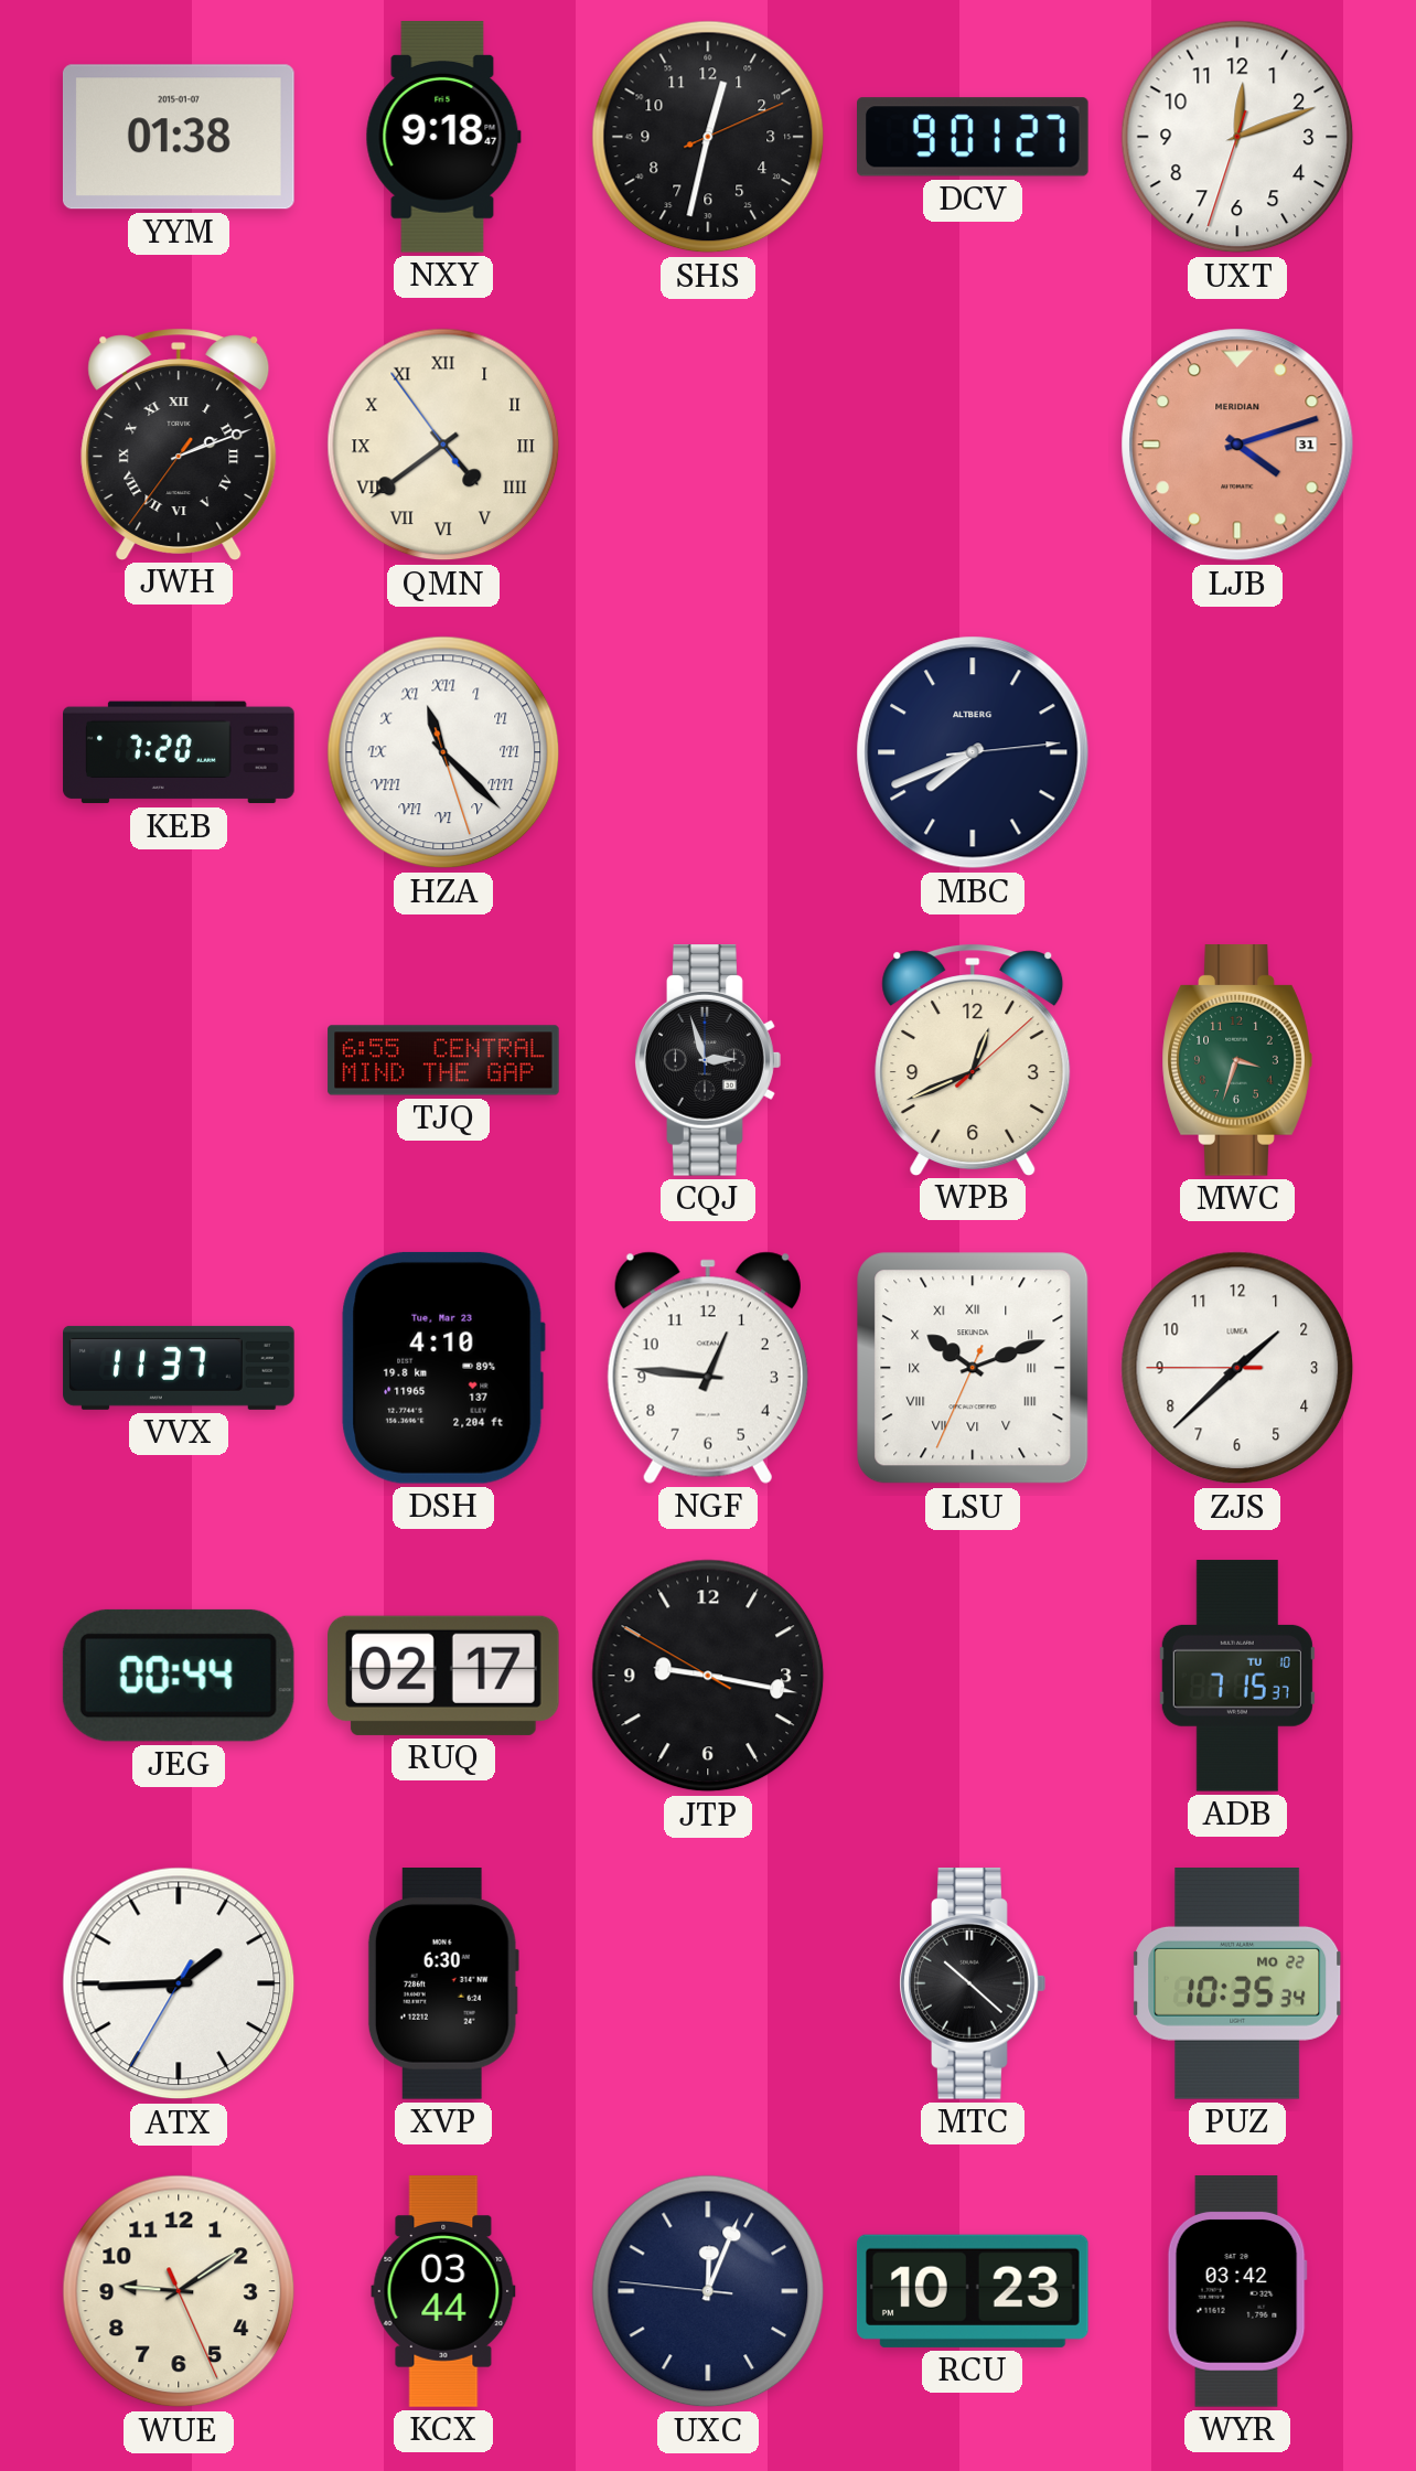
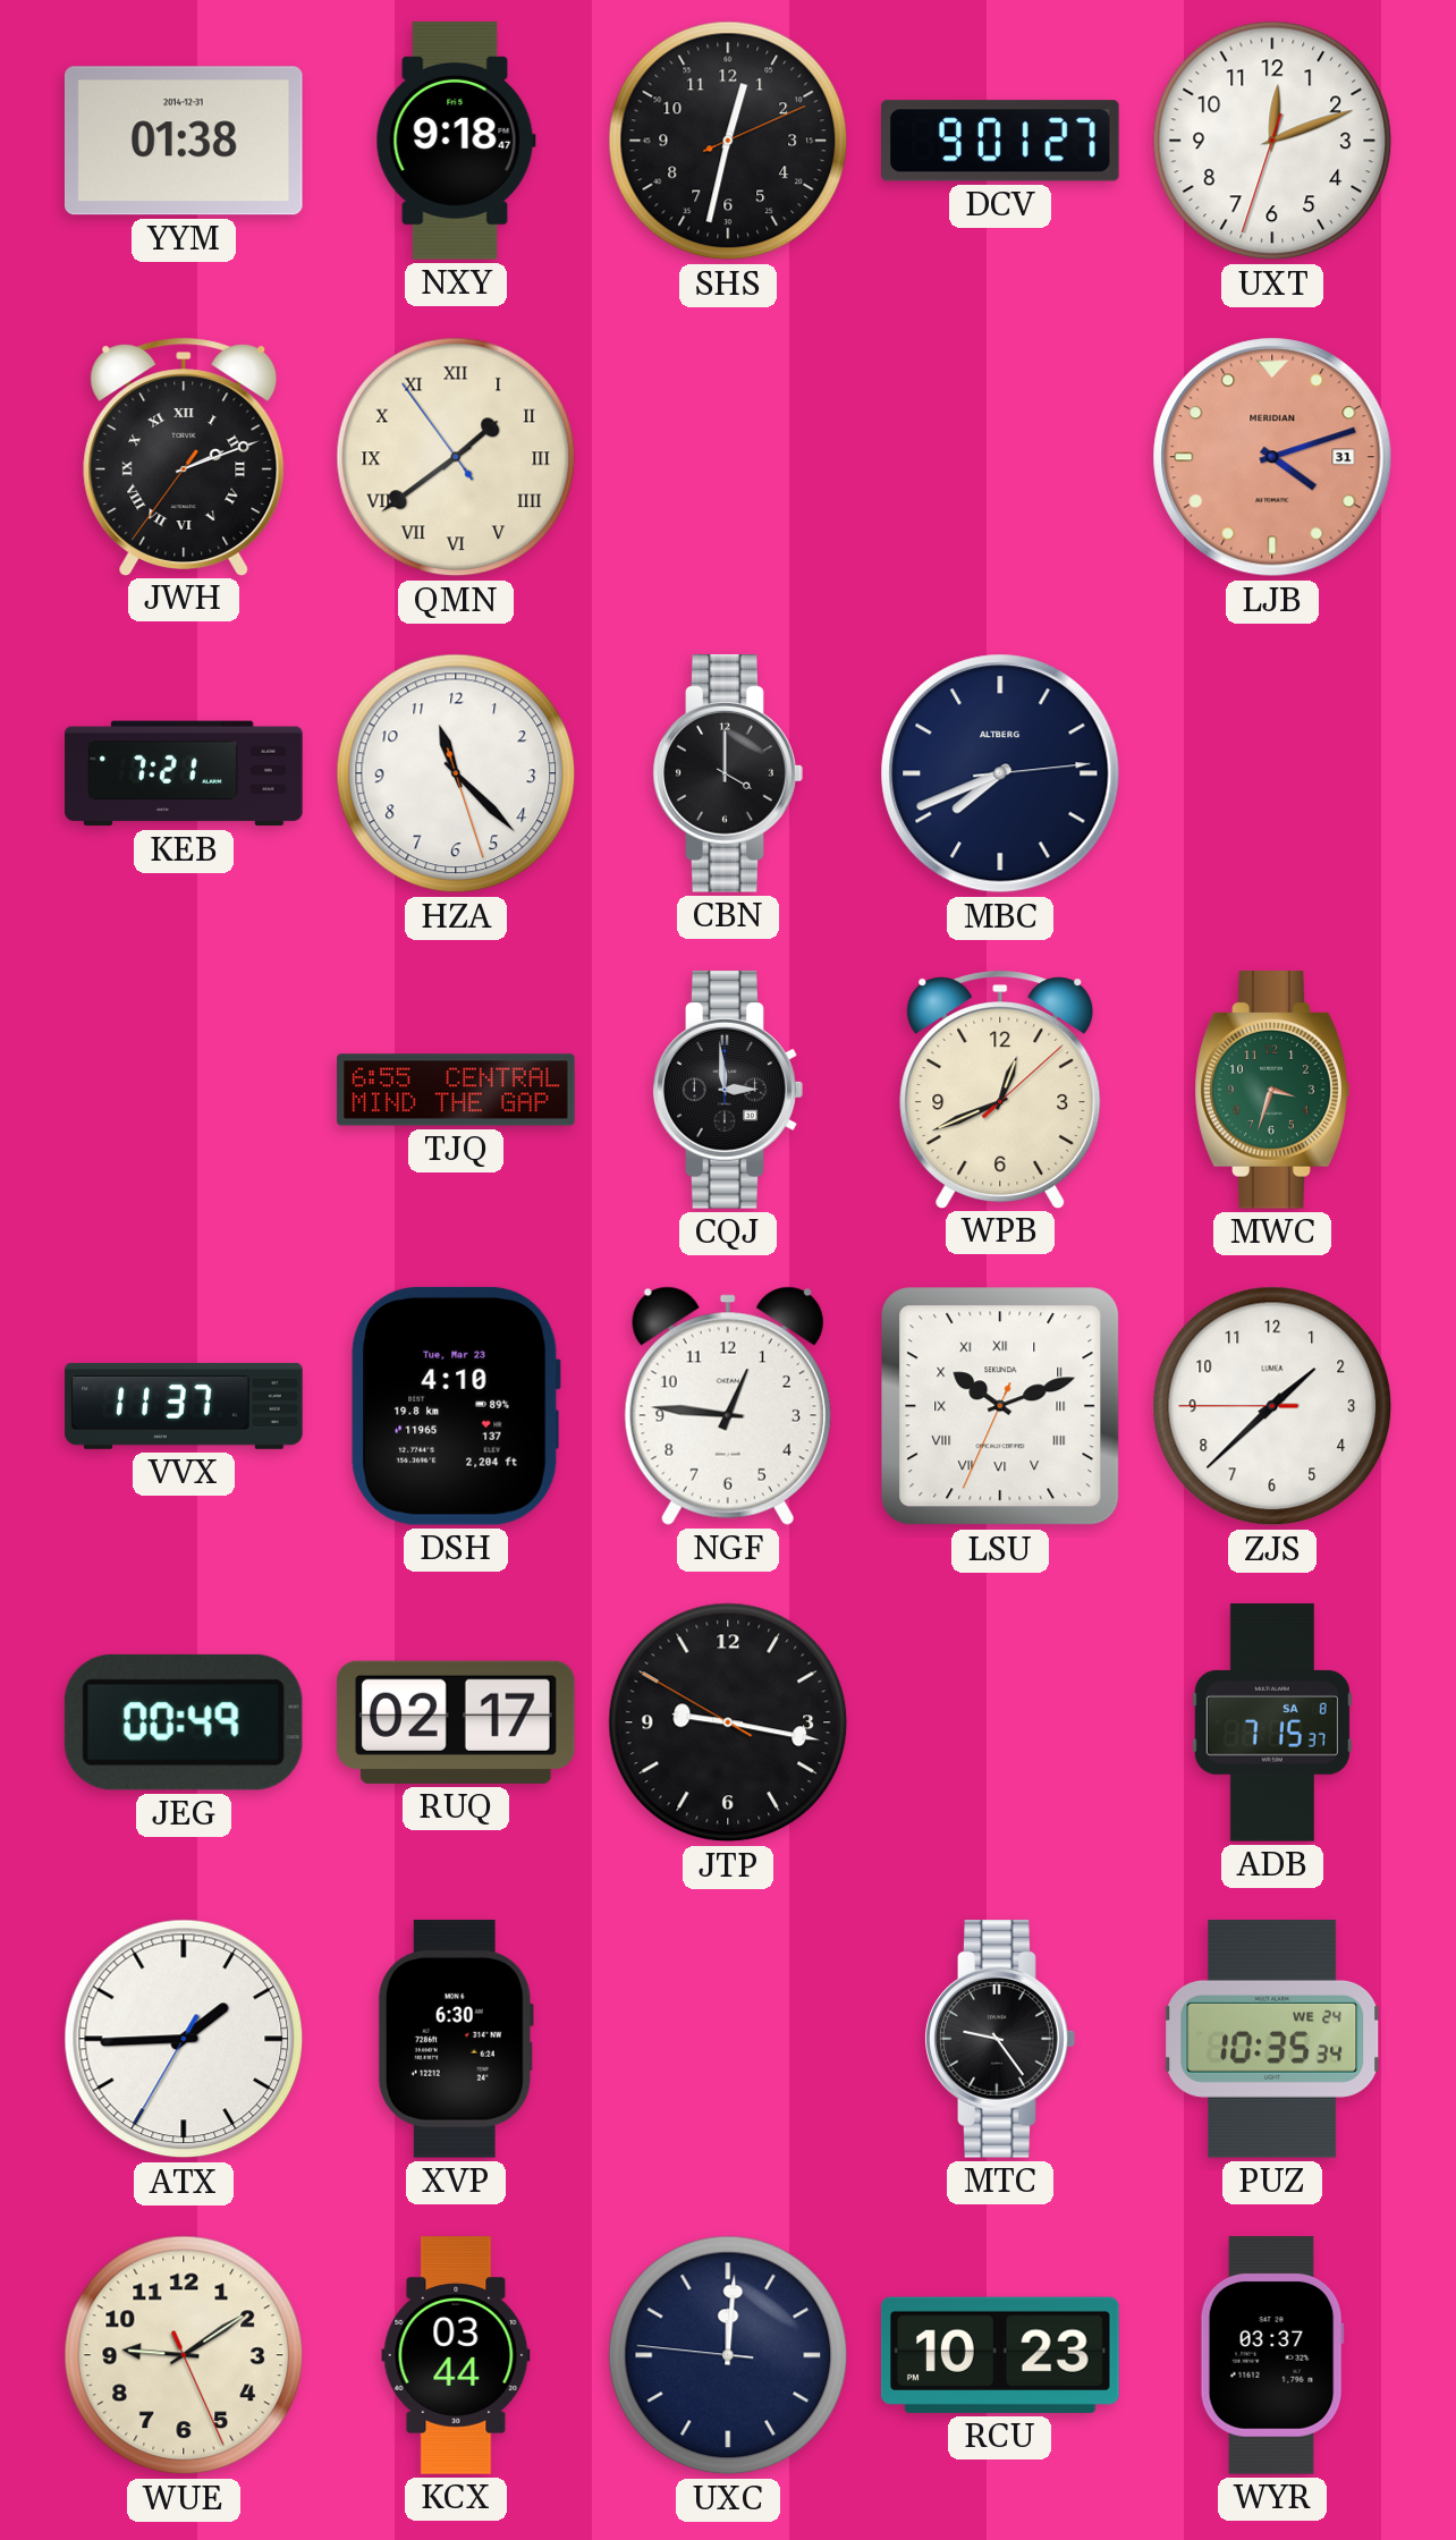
YYM date: 2015-01-07 -> 2014-12-31
QMN: 4:38 -> 1:38
KEB: 7:20 -> 7:21
HZA numerals: Roman -> Arabic
CBN: none -> 4:00
CQJ: 2:57 -> 2:59
JEG: 00:44 -> 00:49
ADB date: TU 10 -> SA 8
MTC: 10:22 -> 9:24
PUZ date: MO 22 -> WE 24
UXC: 12:03 -> 12:00
WYR: 03:42 -> 03:37
